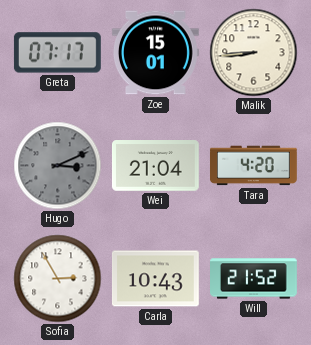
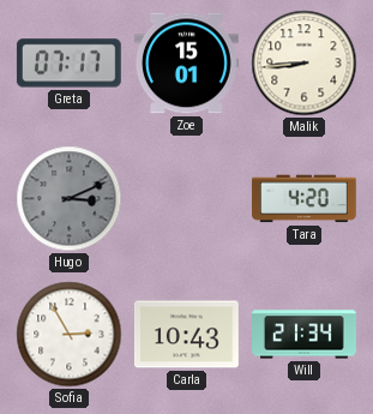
Wei: 21:04 -> none
Will: 21:52 -> 21:34
